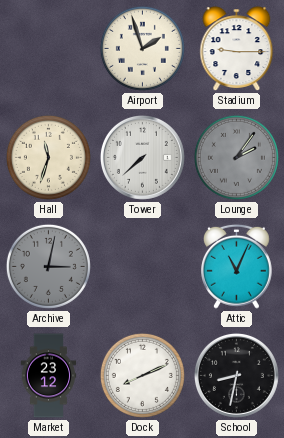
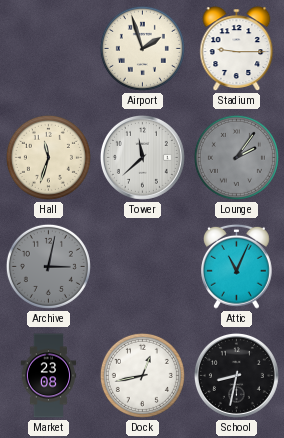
Tower: 7:38 -> 11:38
Market: 23:12 -> 23:08
Dock: 8:11 -> 12:43
